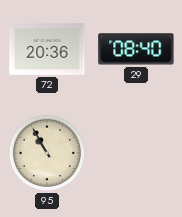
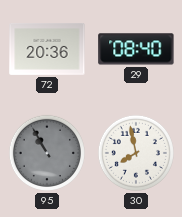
95 dial: cream -> grey
30: none -> 7:58
